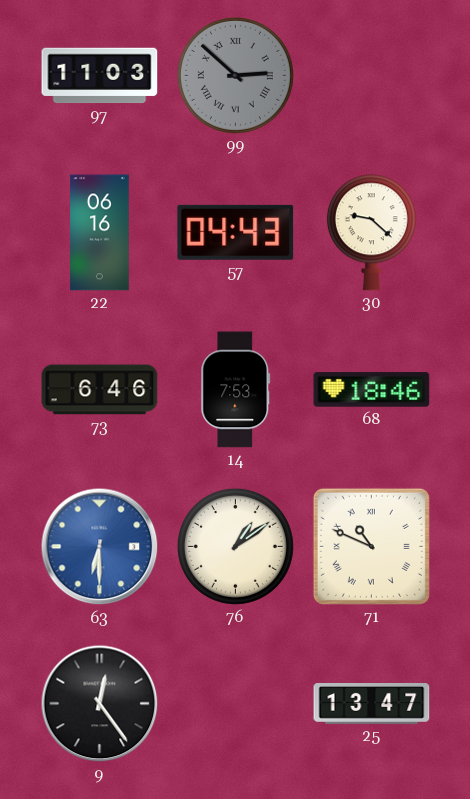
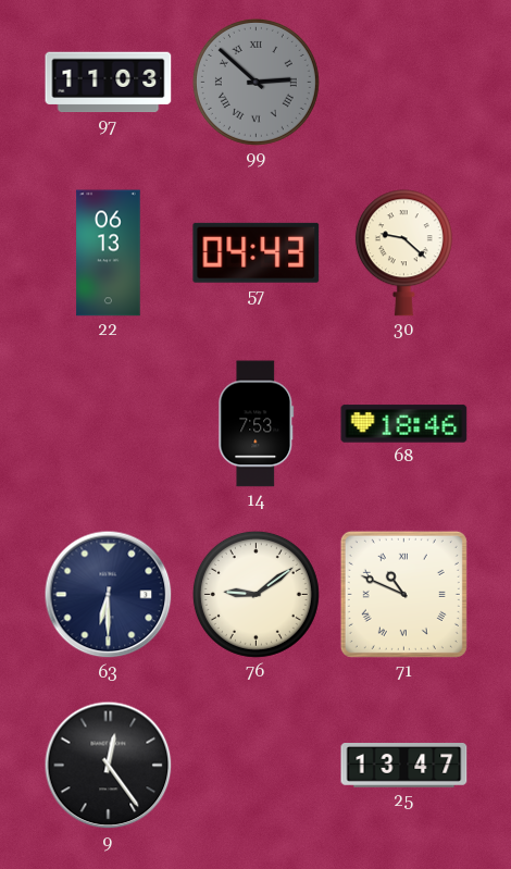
22: 06:16 -> 06:13
73: 6:46 -> none
63 dial: blue -> navy
76: 1:09 -> 9:09
